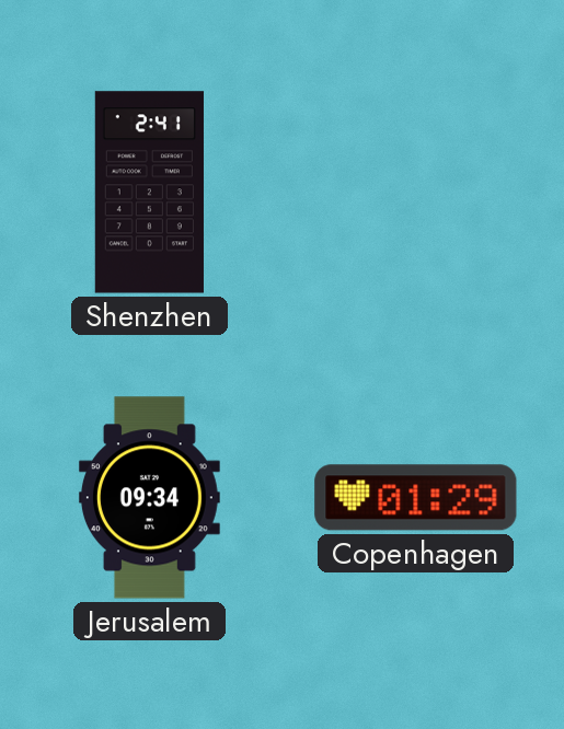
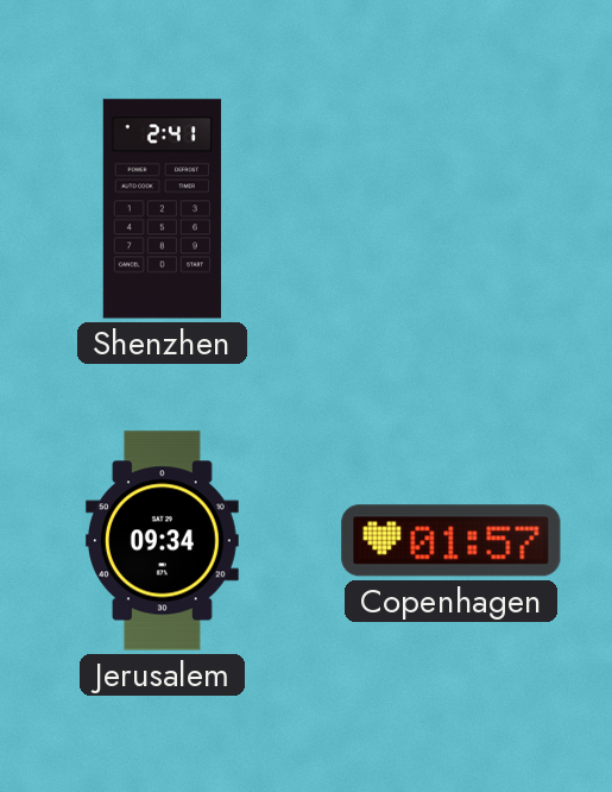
Copenhagen: 01:29 -> 01:57
